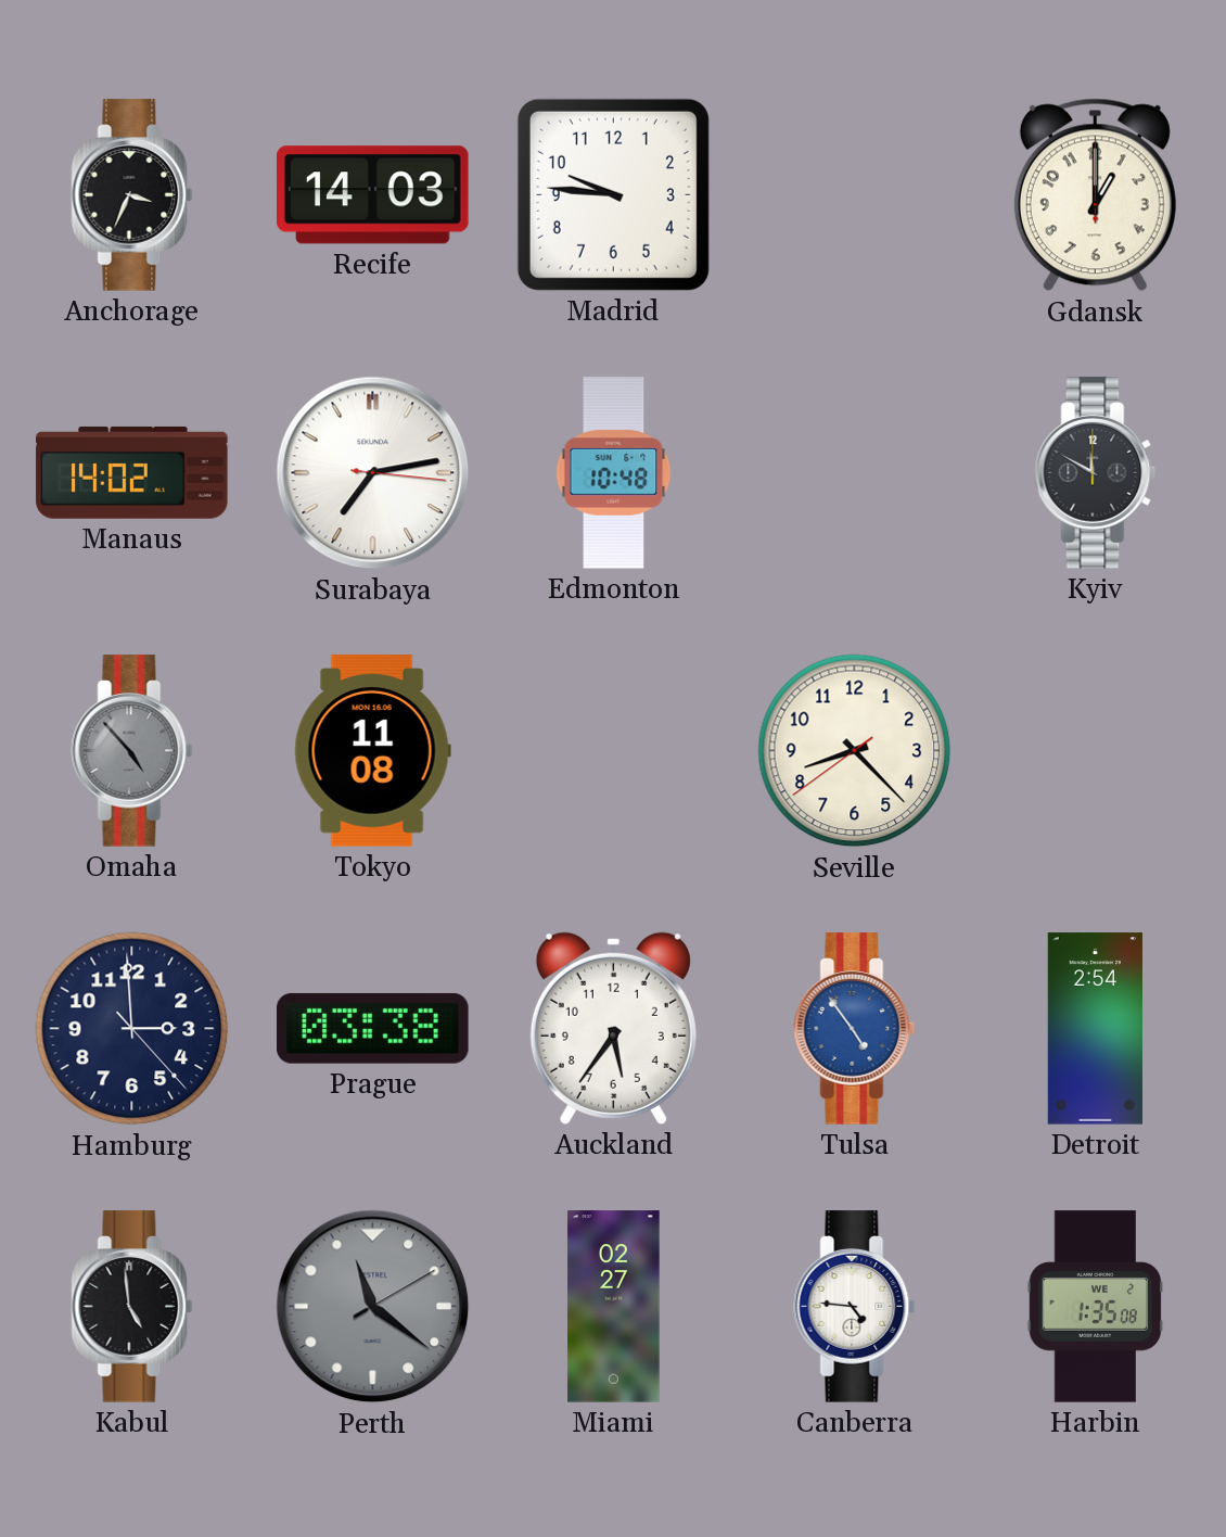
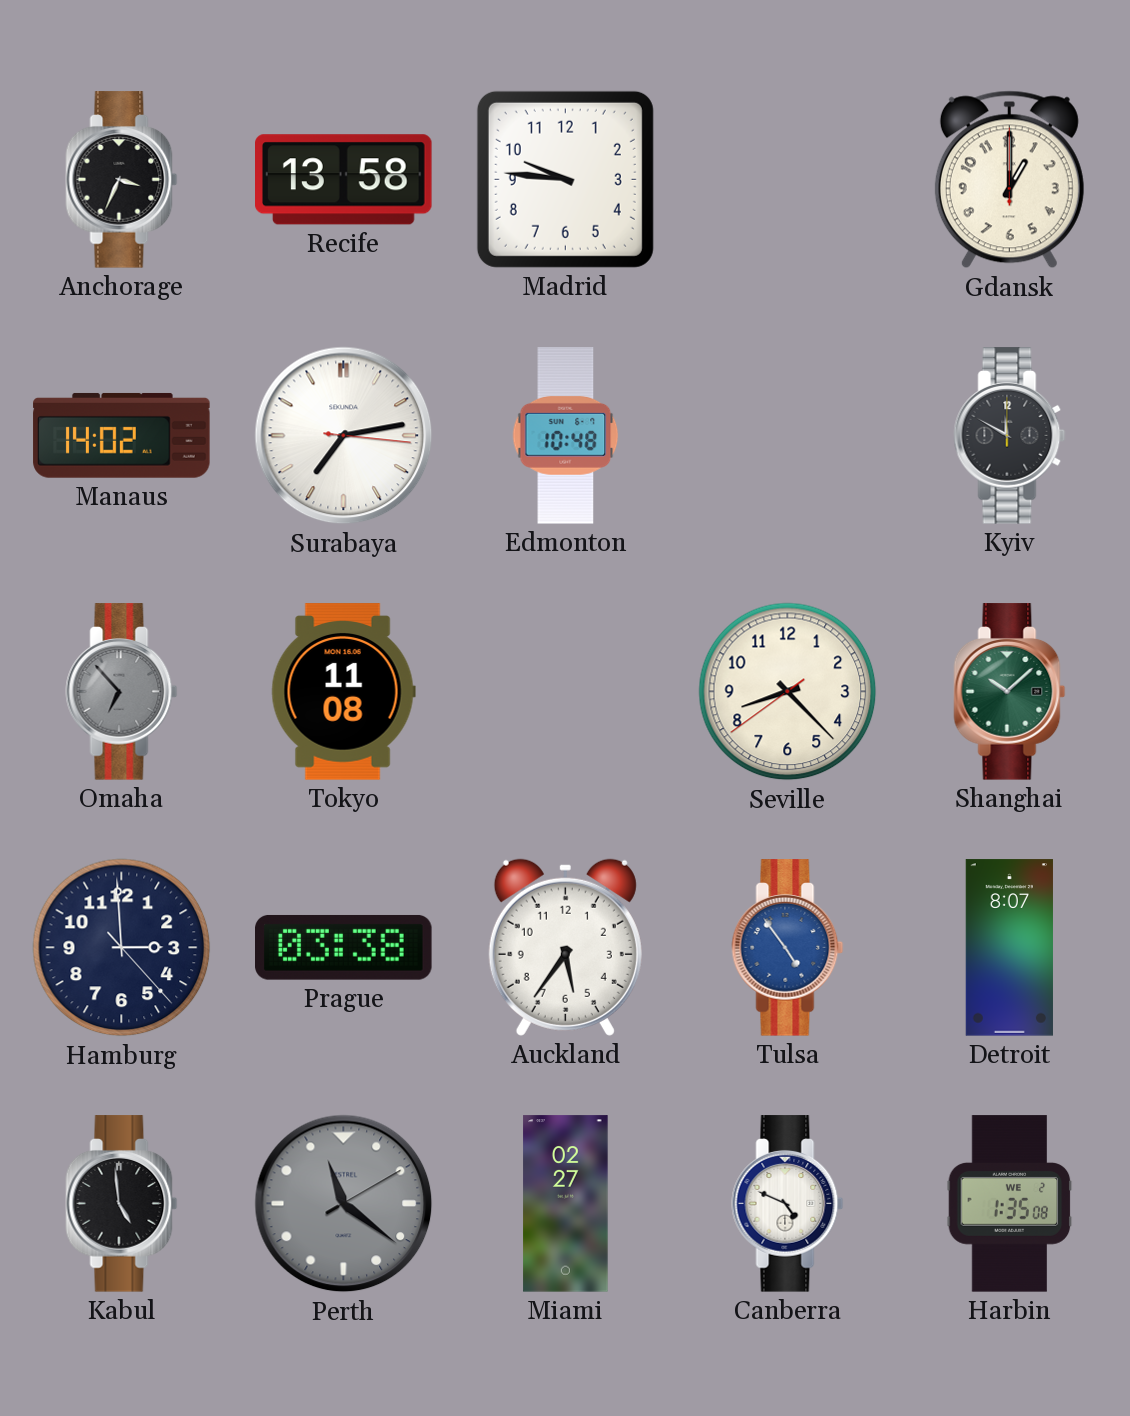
Recife: 14:03 -> 13:58
Omaha: 4:53 -> 6:53
Shanghai: none -> 10:08
Detroit: 2:54 -> 8:07
Canberra: 4:46 -> 4:49
